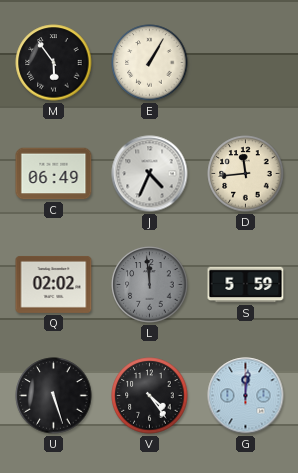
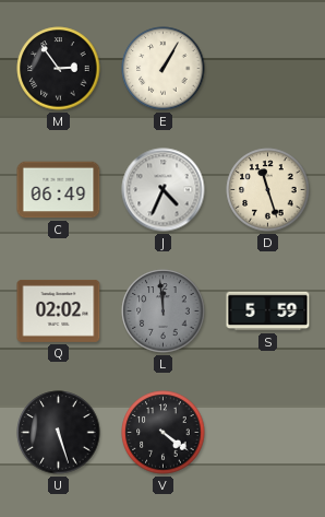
M: 5:54 -> 2:54
D: 11:44 -> 11:27
V: 4:24 -> 4:21
G: 12:01 -> none
